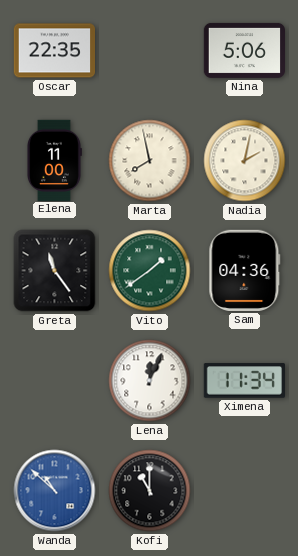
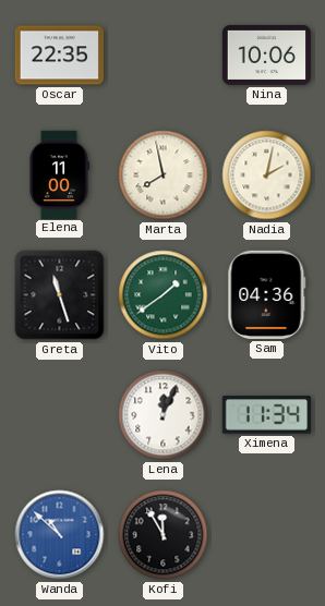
Nina: 5:06 -> 10:06
Greta: 11:24 -> 11:27
Kofi: 11:00 -> 11:55
